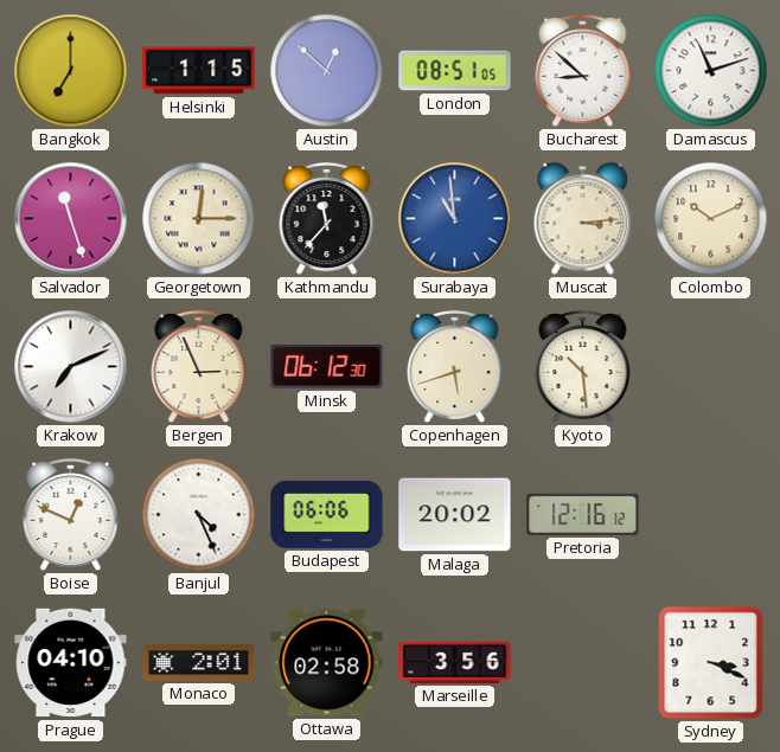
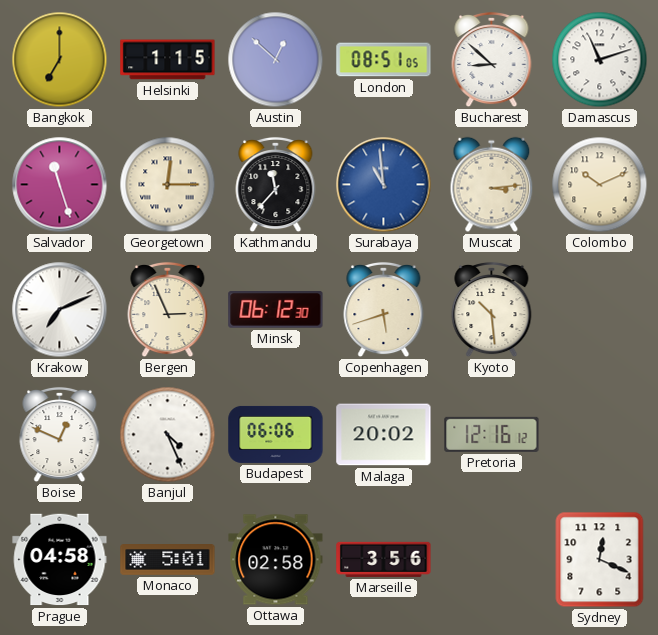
Prague: 04:10 -> 04:58
Monaco: 2:01 -> 5:01
Sydney: 3:19 -> 12:19
